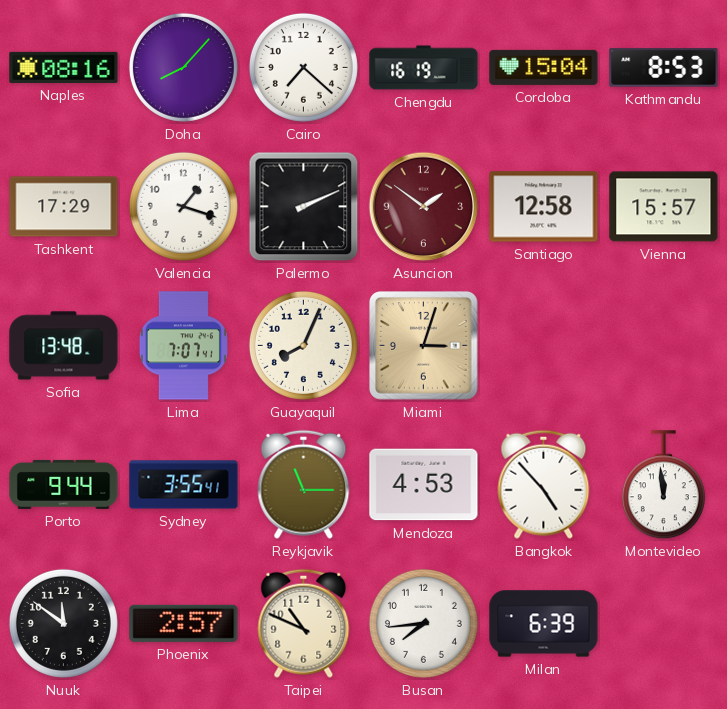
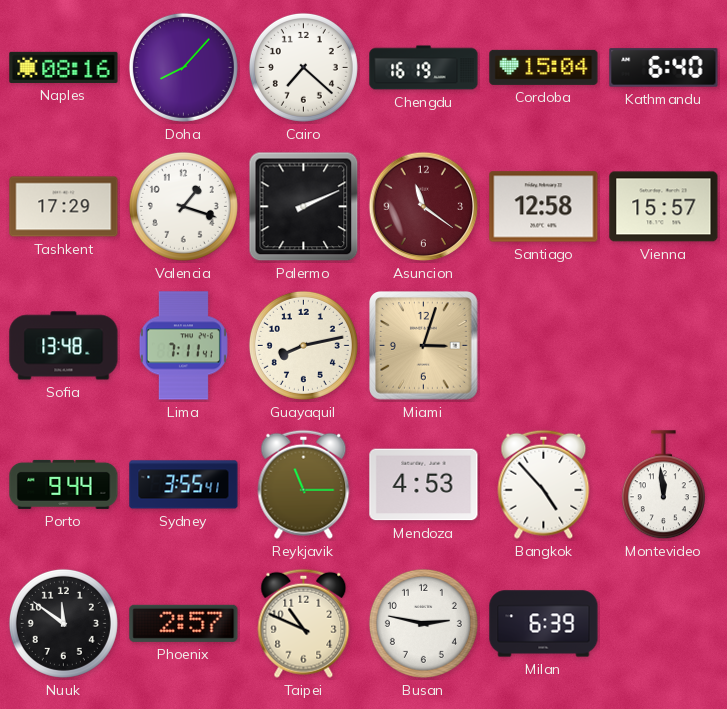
Kathmandu: 8:53 -> 6:40
Asuncion: 1:51 -> 11:21
Lima: 7:07 -> 7:11
Guayaquil: 8:04 -> 8:13
Busan: 7:44 -> 2:47
